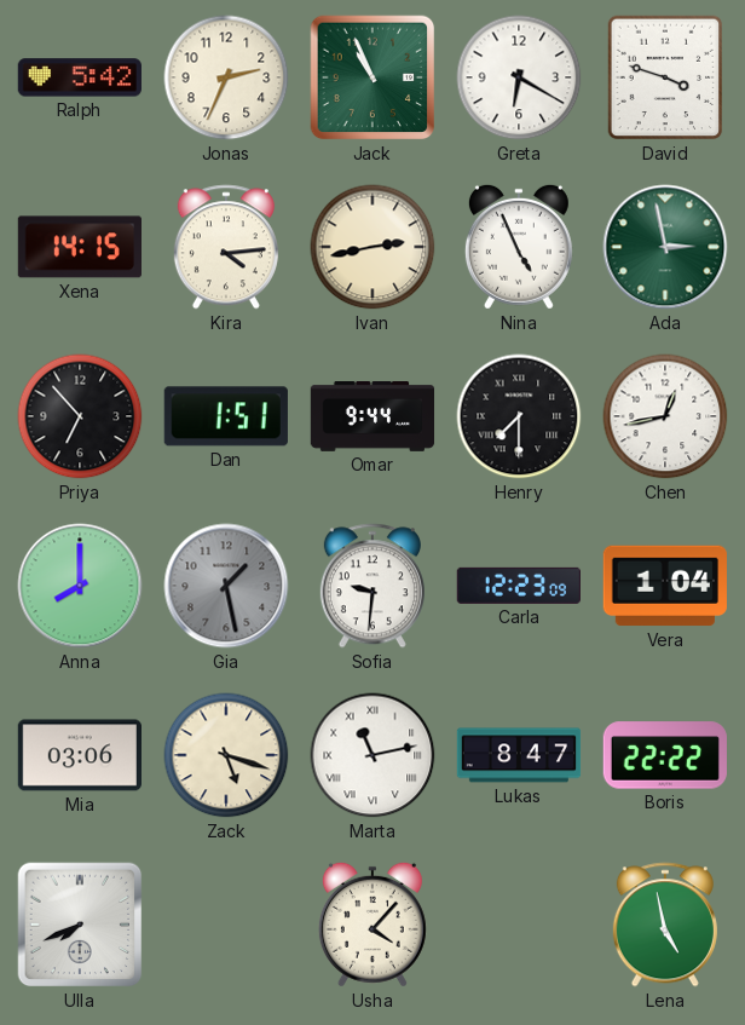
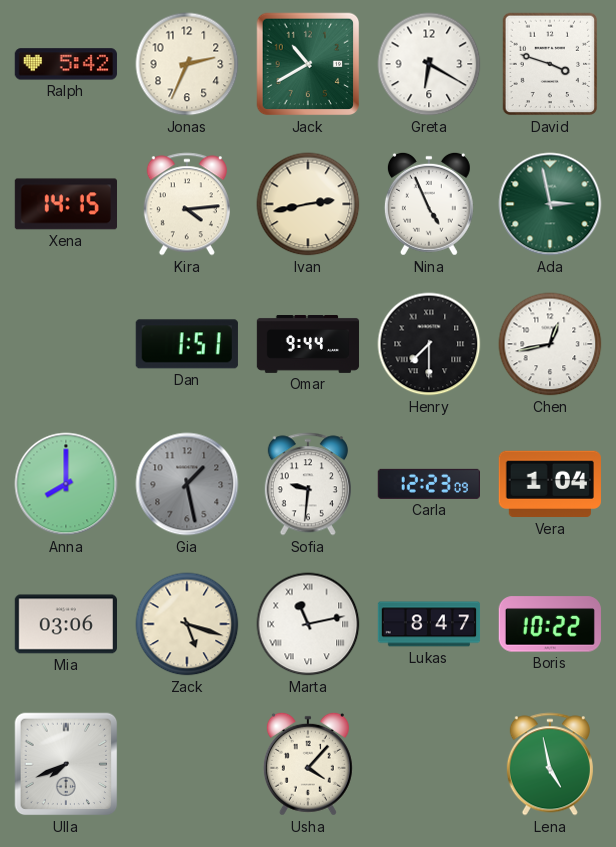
Jack: 10:56 -> 10:40
Priya: 6:53 -> none
Boris: 22:22 -> 10:22
